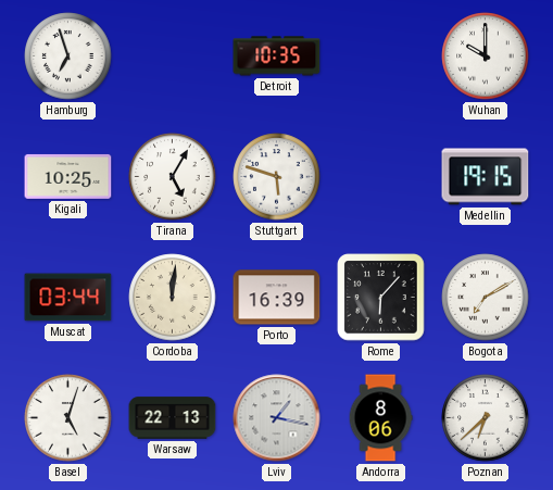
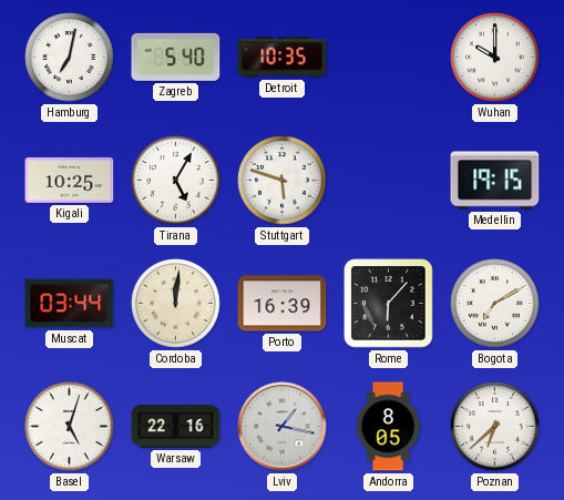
Hamburg: 6:57 -> 7:02
Zagreb: none -> 5:40
Warsaw: 22:13 -> 22:16
Andorra: 8:06 -> 8:05
